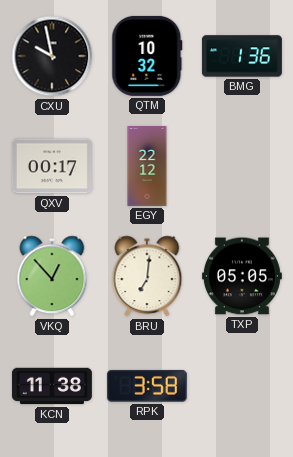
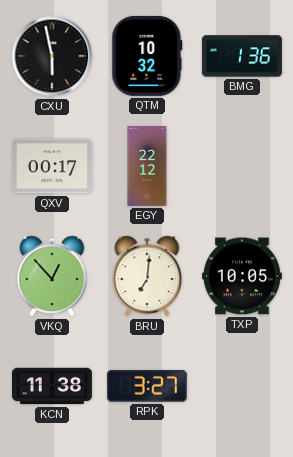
CXU: 9:58 -> 5:58
TXP: 05:05 -> 10:05
RPK: 3:58 -> 3:27
